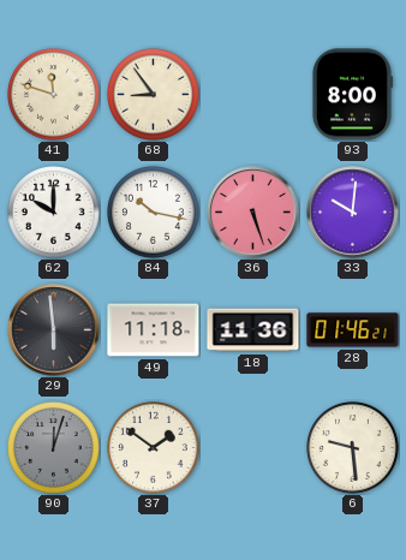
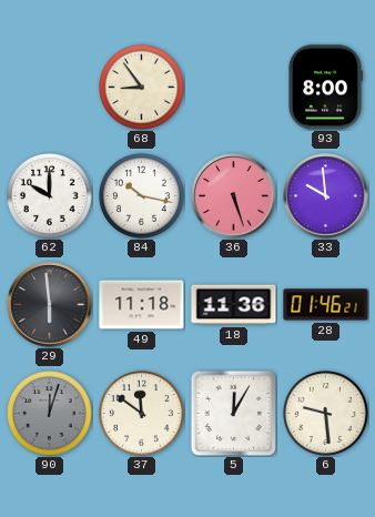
41: 11:48 -> none
33: 10:01 -> 9:59
37: 1:51 -> 11:51
5: none -> 12:05
